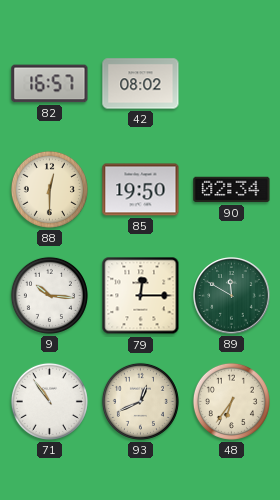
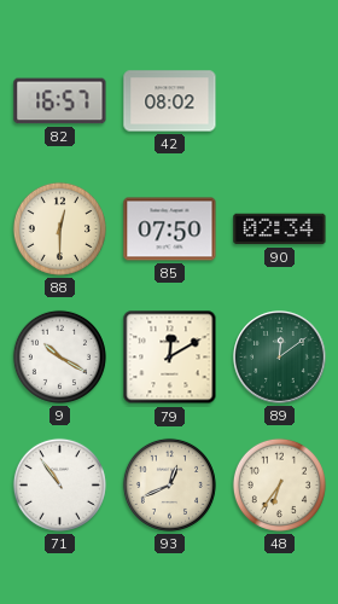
85: 19:50 -> 07:50
9: 10:16 -> 10:20
79: 12:15 -> 12:10
89: 11:50 -> 12:09
